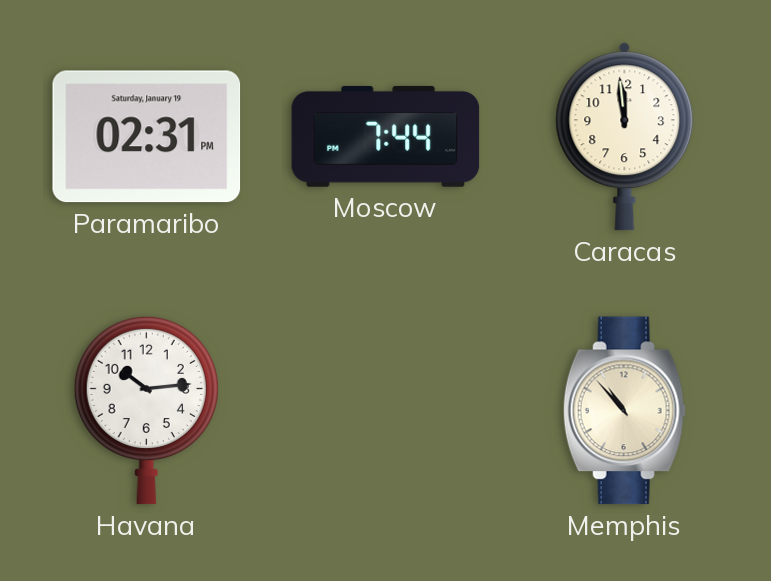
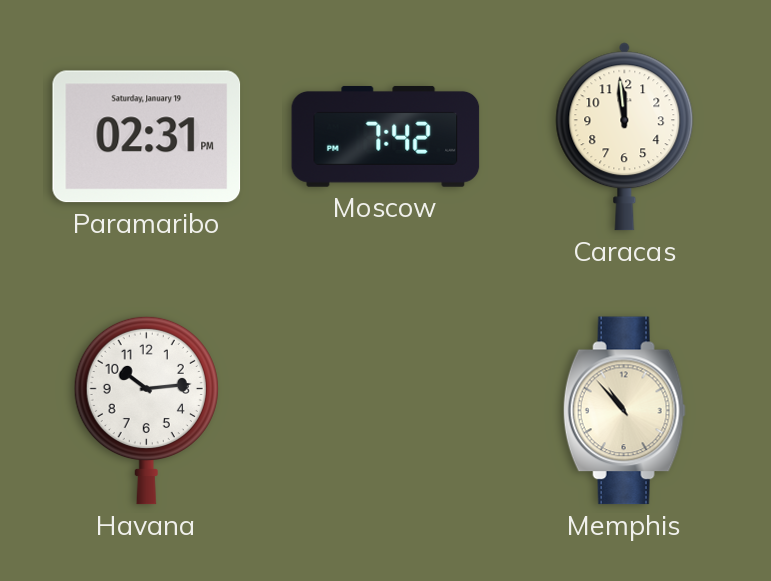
Moscow: 7:44 -> 7:42
